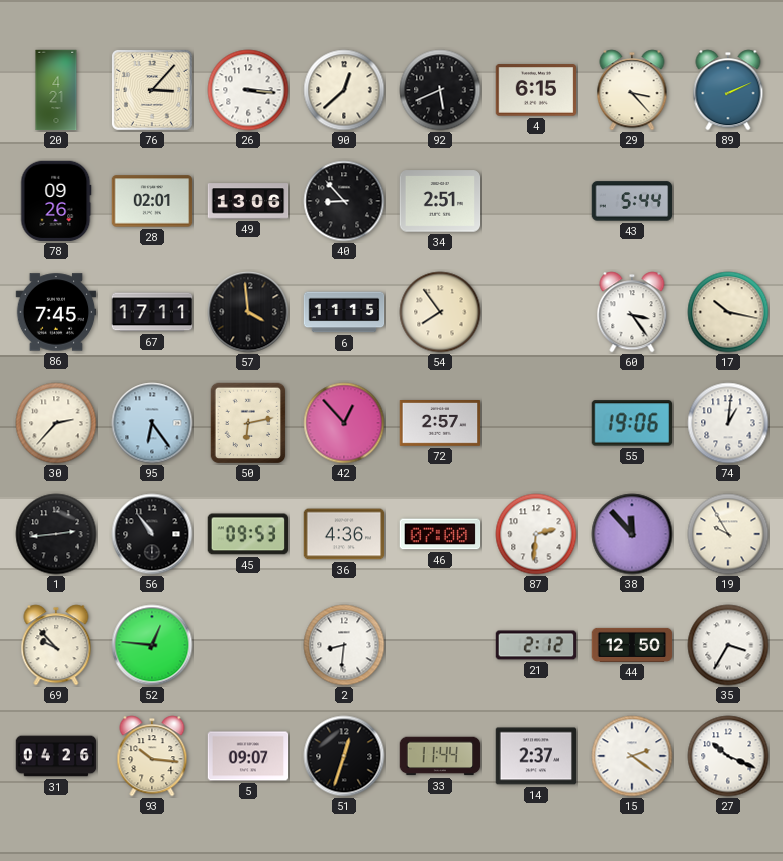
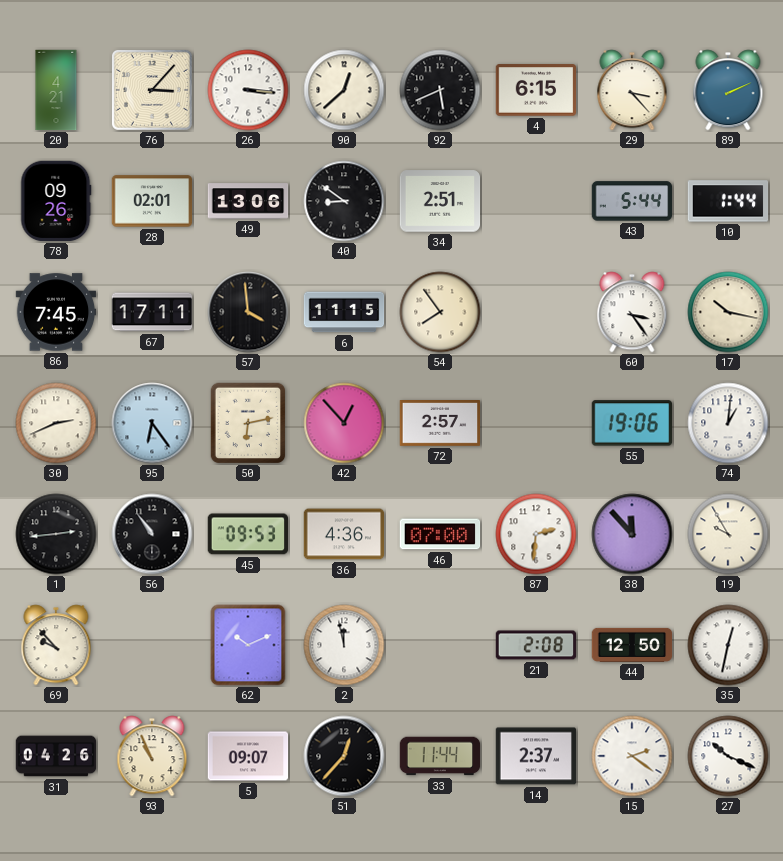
40: 8:53 -> 8:51
10: none -> 1:44
30: 2:37 -> 2:41
52: 12:46 -> none
62: none -> 10:11
2: 8:31 -> 11:58
21: 2:12 -> 2:08
35: 3:35 -> 12:32
93: 10:16 -> 10:56
51: 12:33 -> 12:37
